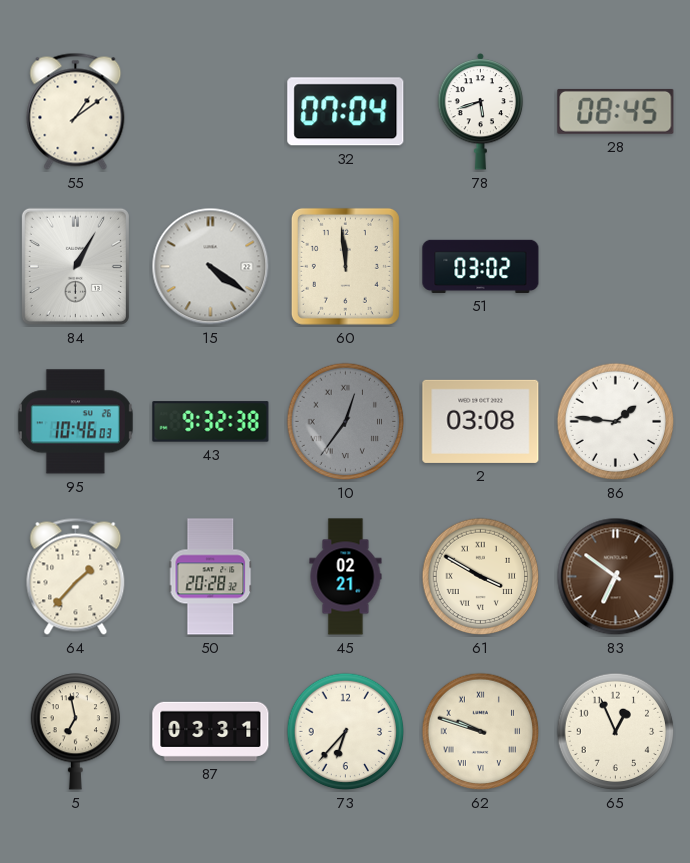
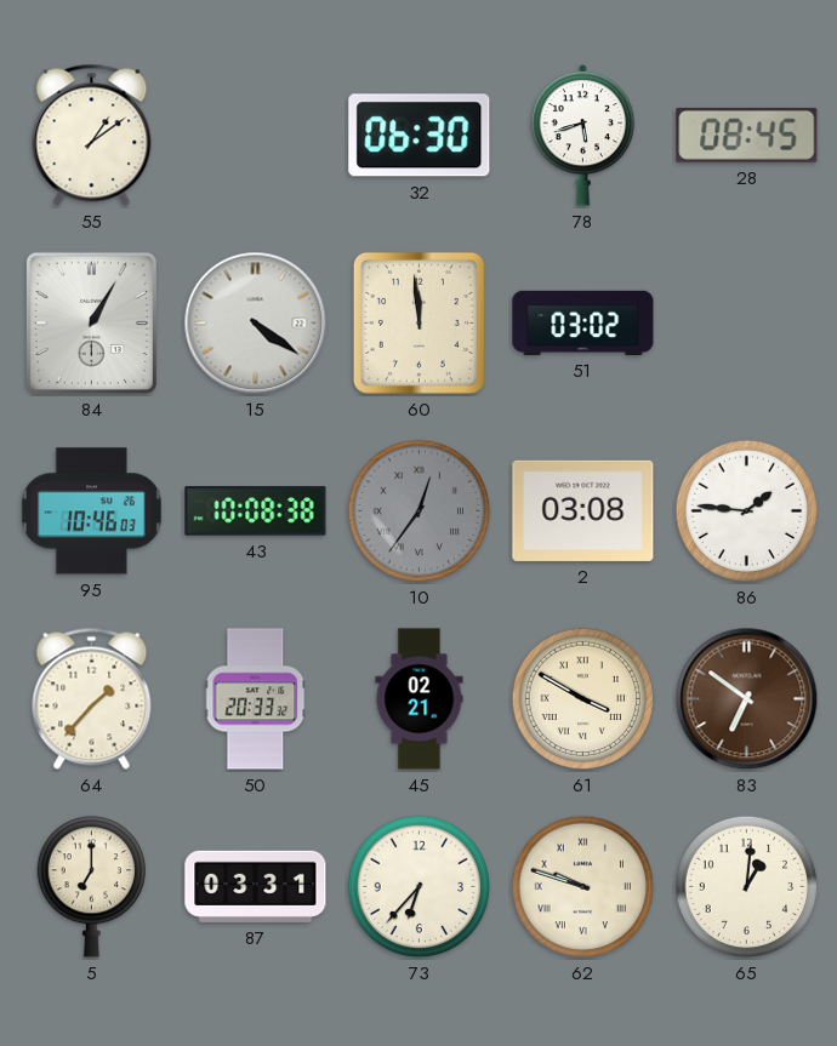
32: 07:04 -> 06:30
43: 9:32 -> 10:08
50: 20:28 -> 20:33
5: 6:58 -> 7:00
65: 12:56 -> 1:01
